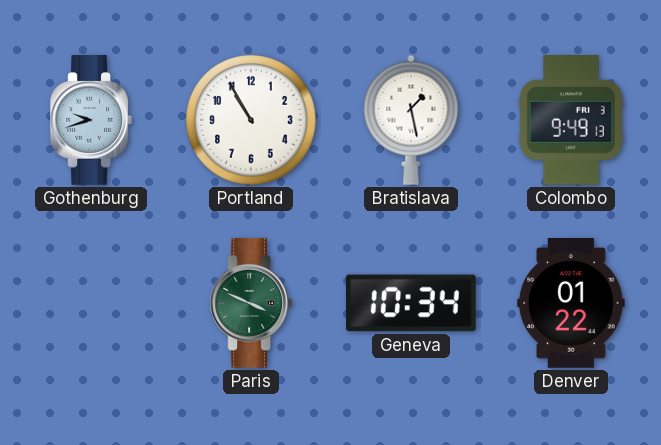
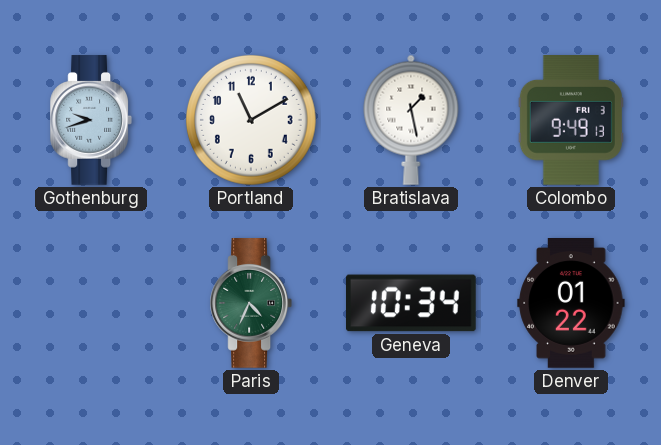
Portland: 10:55 -> 11:10
Paris: 3:49 -> 4:34
